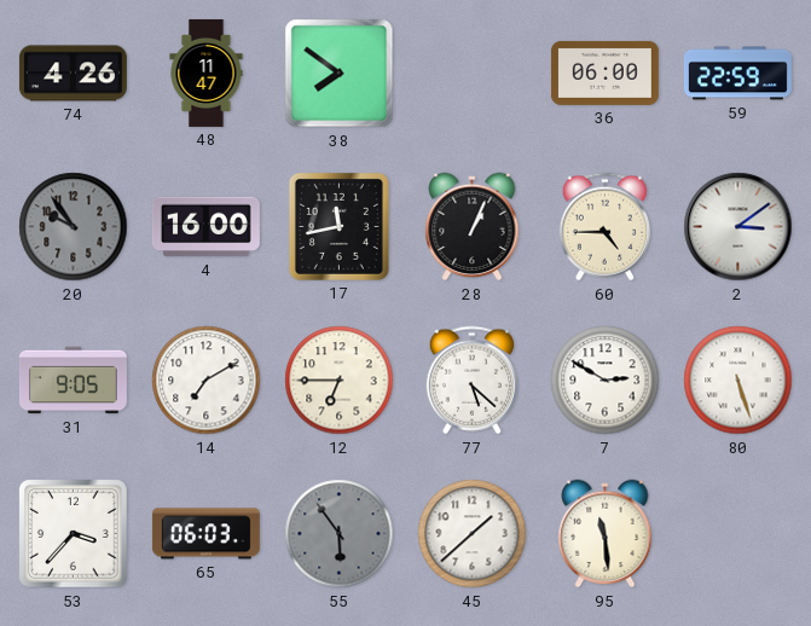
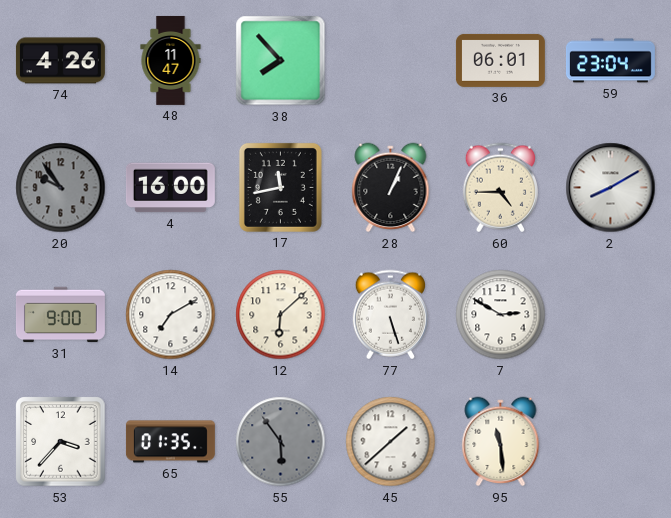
38: 7:51 -> 7:53
36: 06:00 -> 06:01
59: 22:59 -> 23:04
2: 3:09 -> 8:10
31: 9:05 -> 9:00
12: 6:45 -> 6:08
77: 5:22 -> 5:27
80: 5:27 -> none
65: 06:03 -> 01:35
